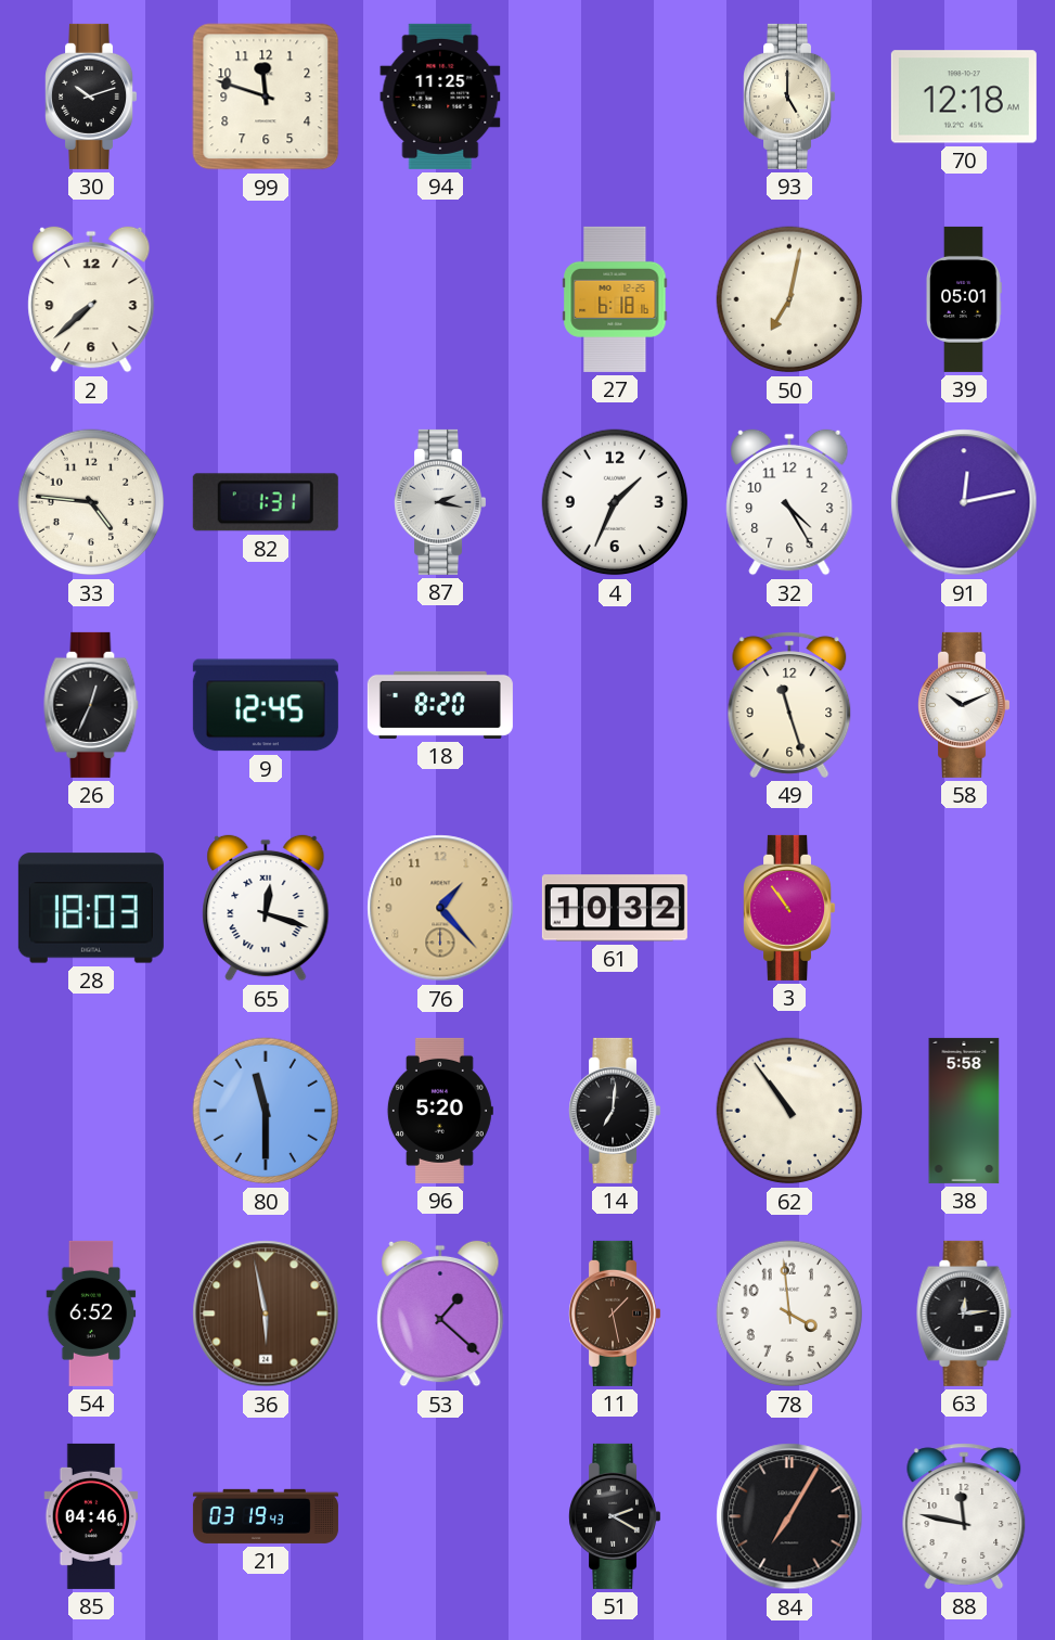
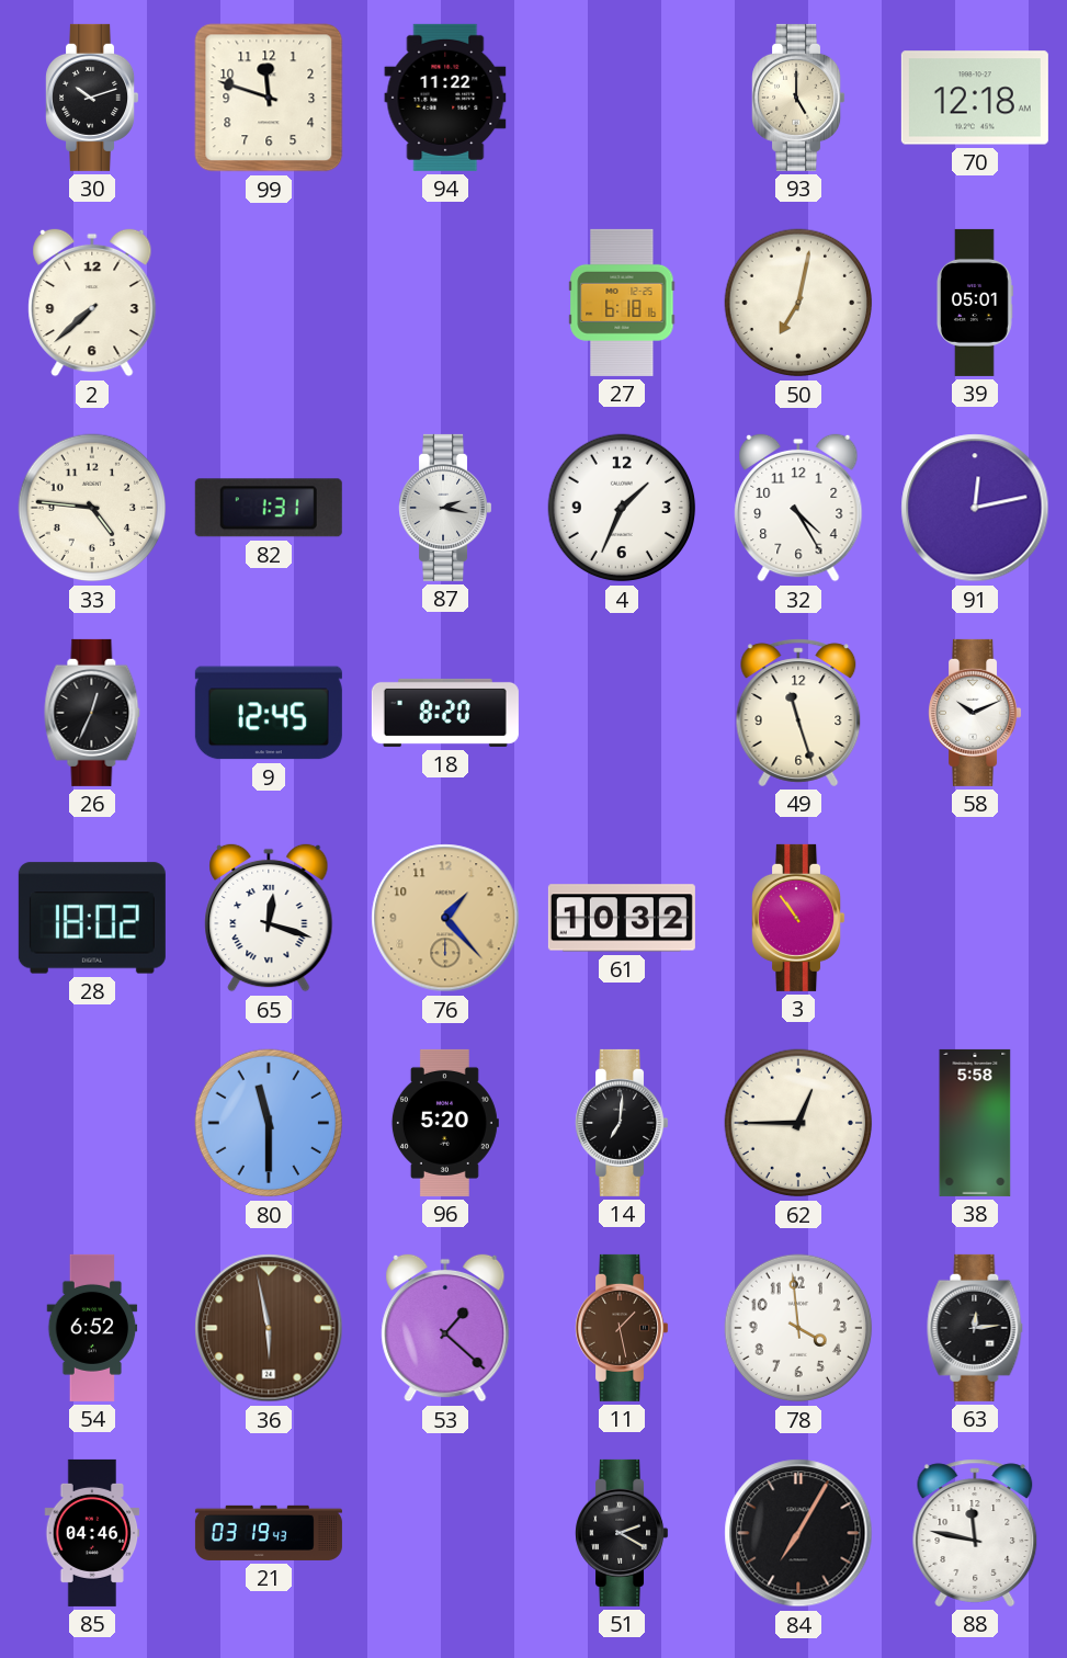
94: 11:25 -> 11:22
28: 18:03 -> 18:02
62: 10:54 -> 12:45
